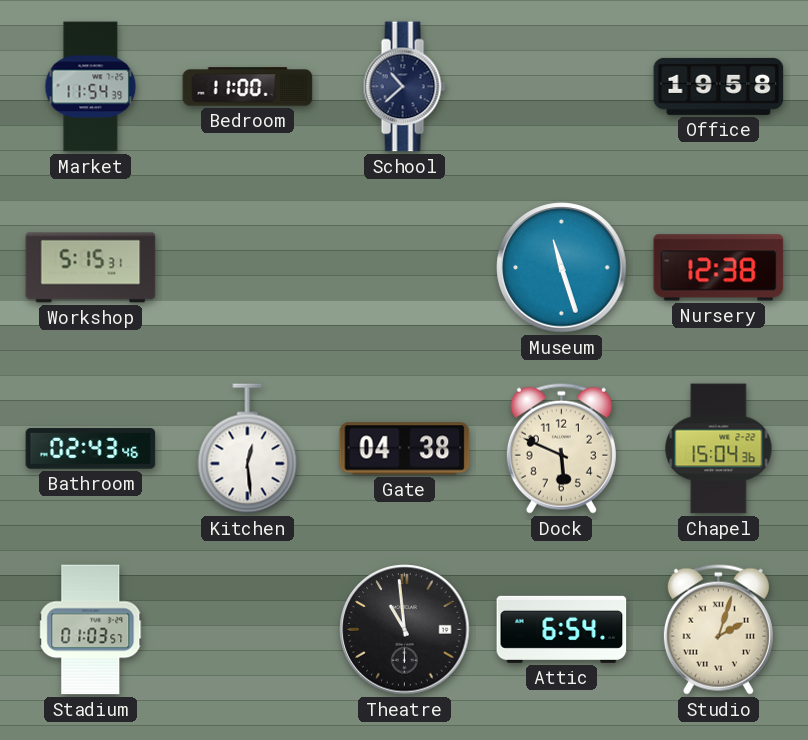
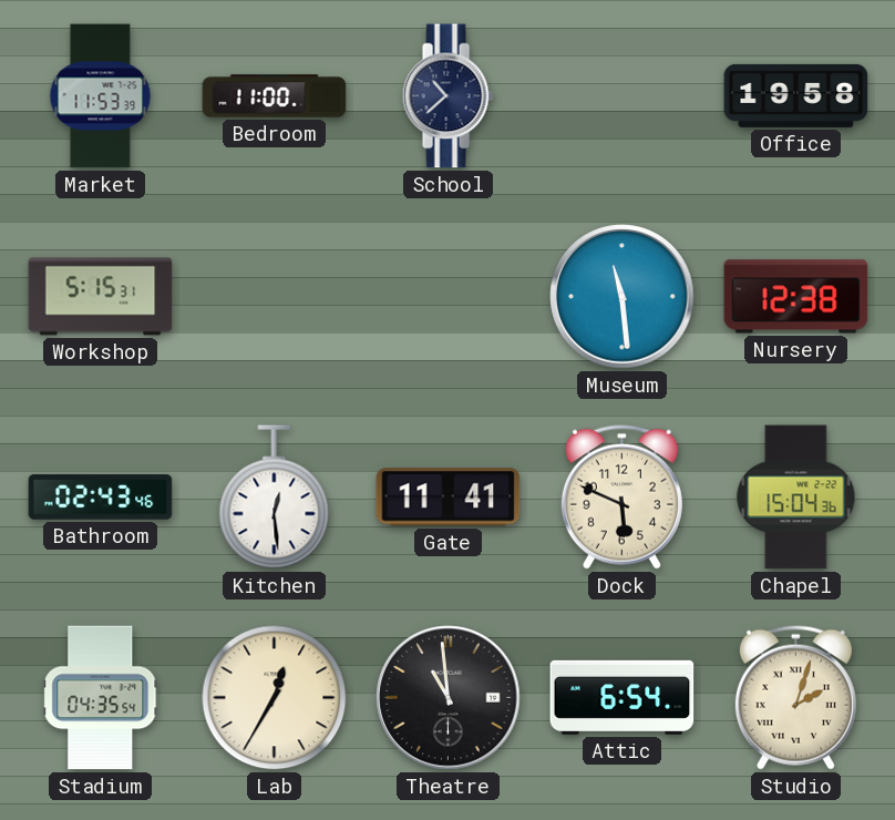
Market: 11:54 -> 11:53
Museum: 11:27 -> 11:29
Gate: 04:38 -> 11:41
Stadium: 01:03 -> 04:35
Lab: none -> 12:35
